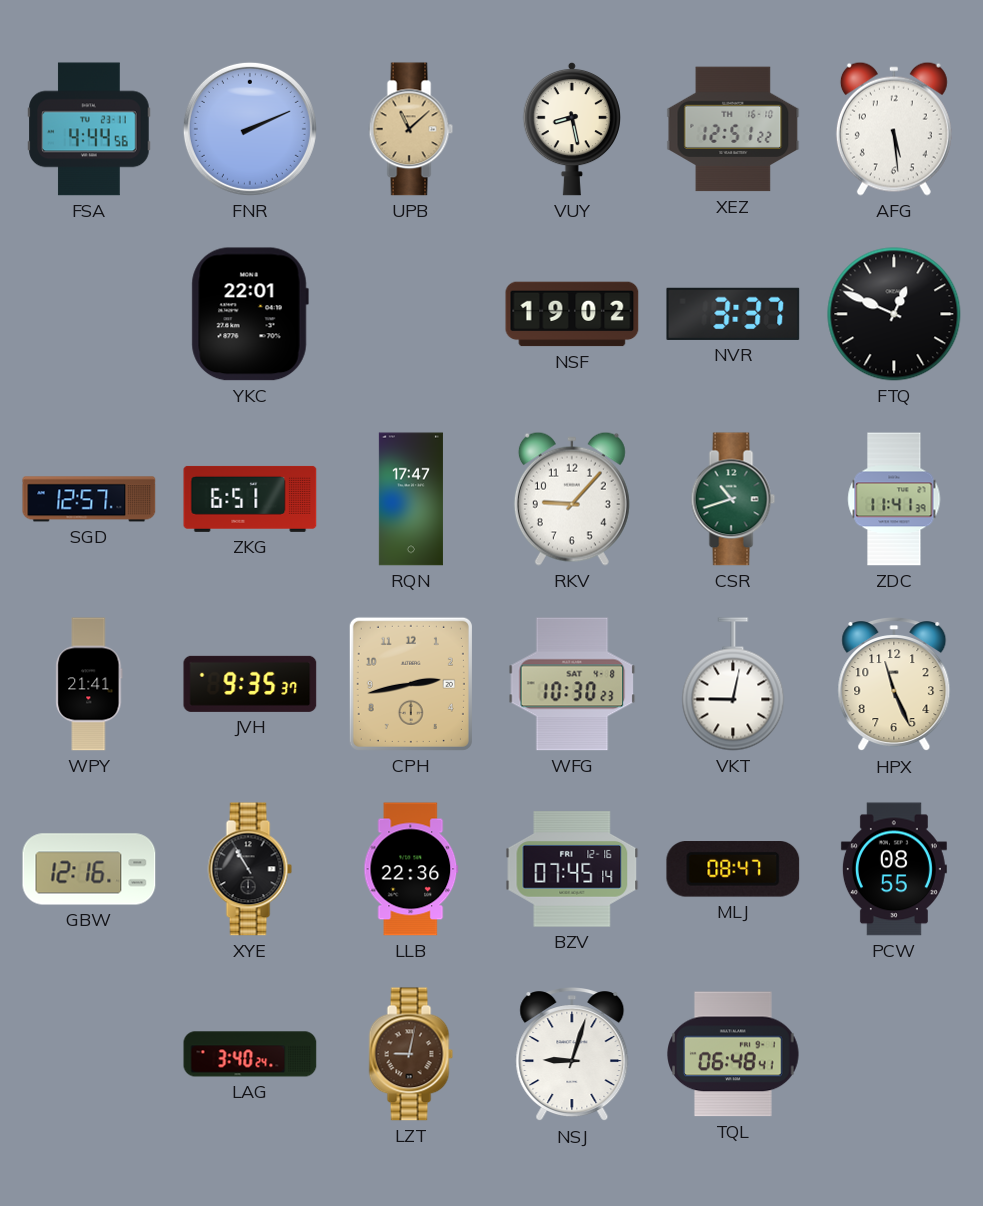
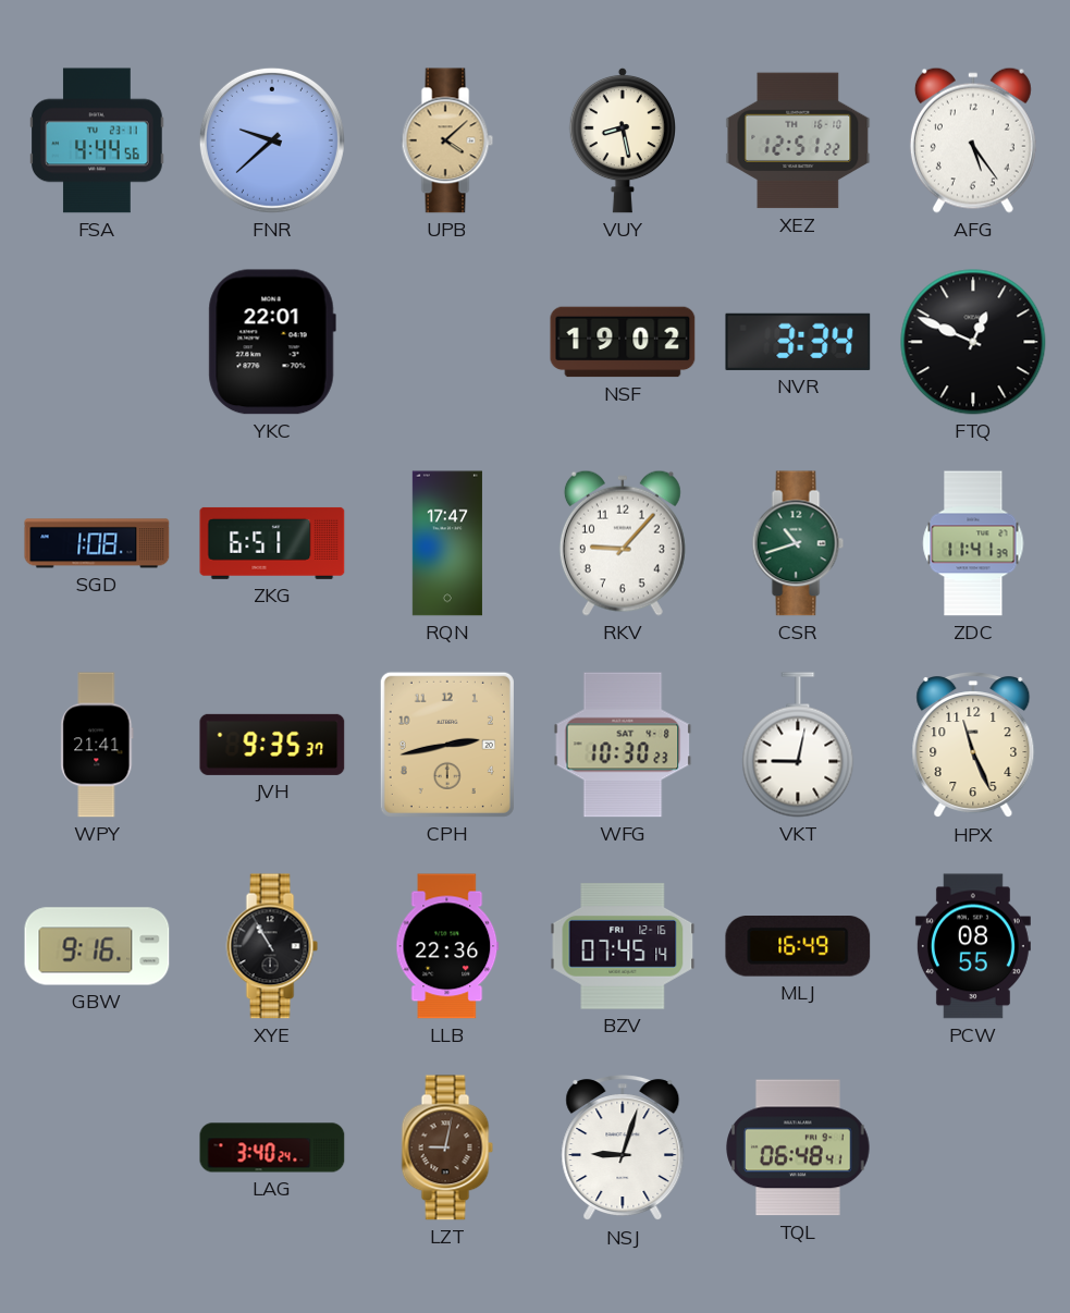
FNR: 2:11 -> 9:38
UPB: 11:08 -> 4:08
AFG: 5:29 -> 5:24
NVR: 3:37 -> 3:34
SGD: 12:57 -> 1:08
GBW: 12:16 -> 9:16
MLJ: 08:47 -> 16:49
